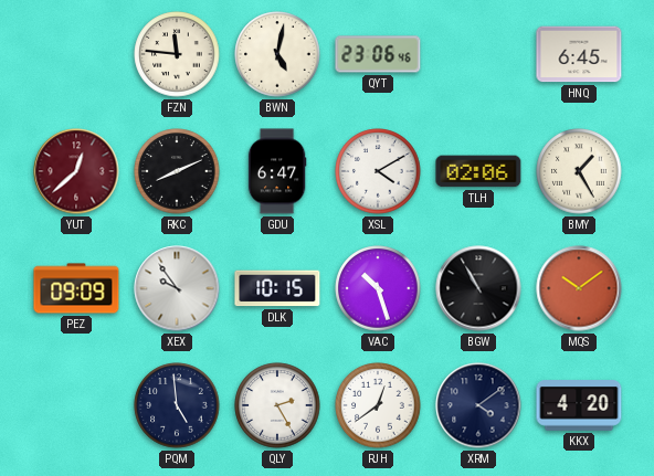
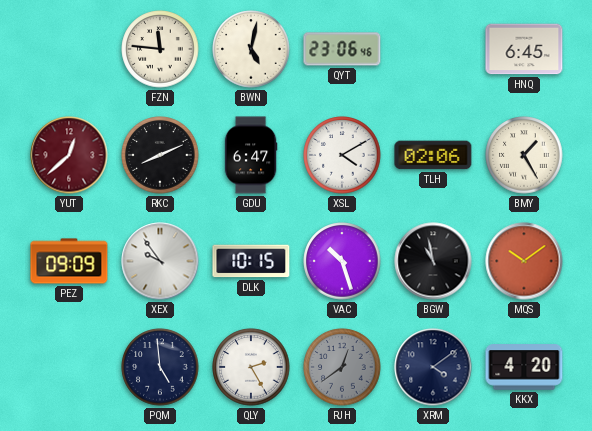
BGW: 10:55 -> 10:58
RJH dial: white -> grey
